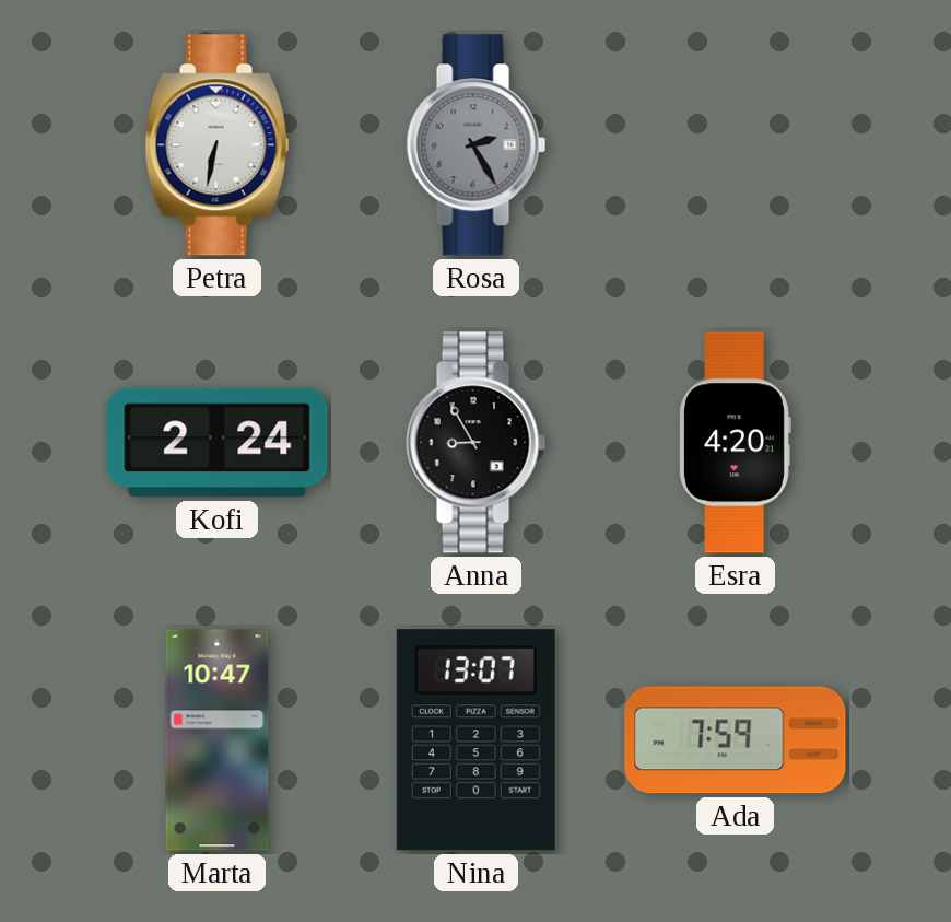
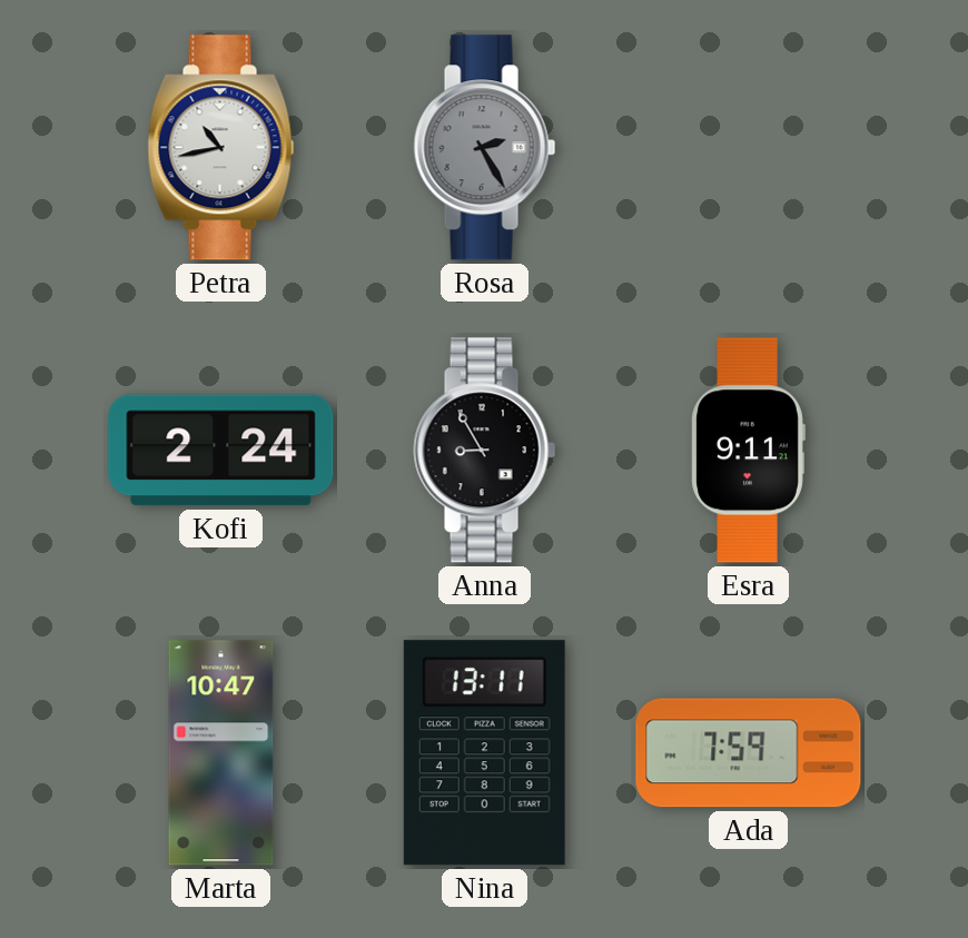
Petra: 6:32 -> 10:43
Esra: 4:20 -> 9:11
Nina: 13:07 -> 13:11
